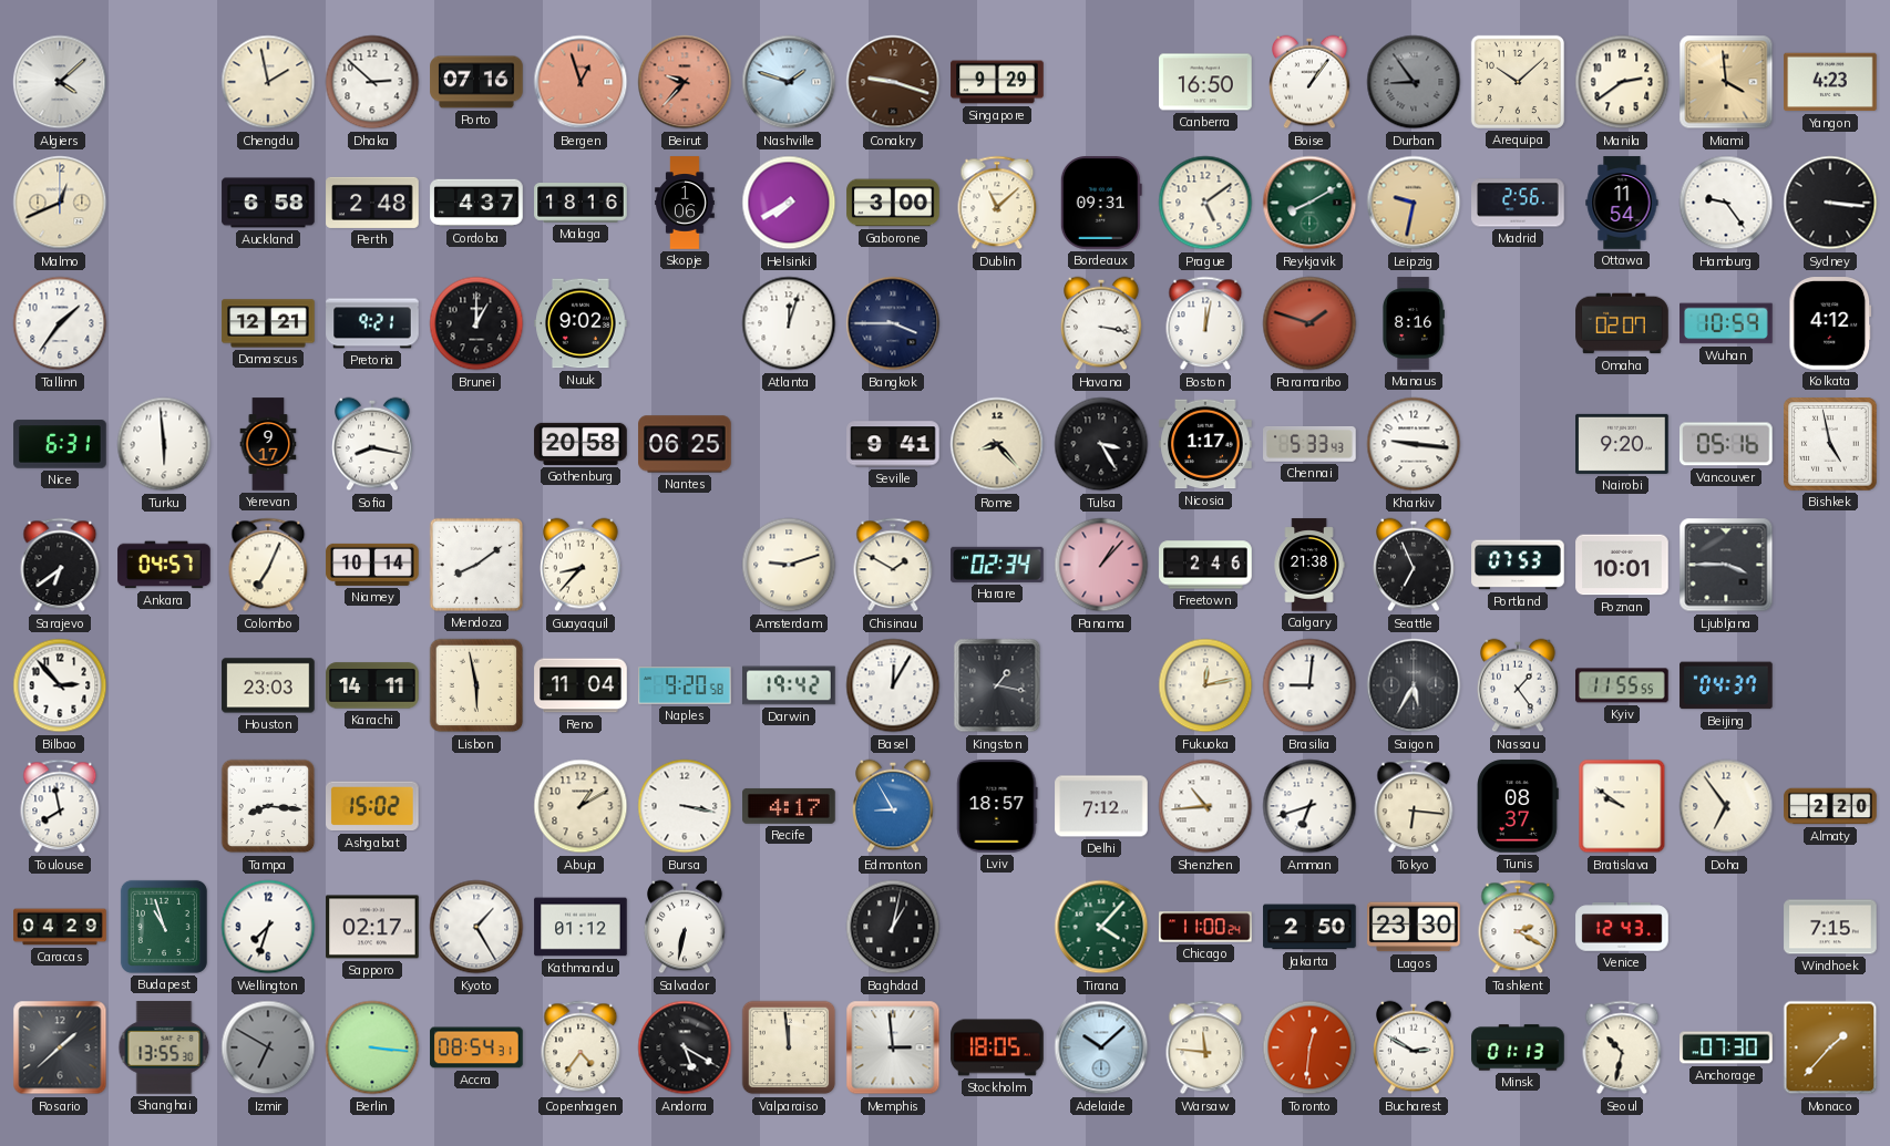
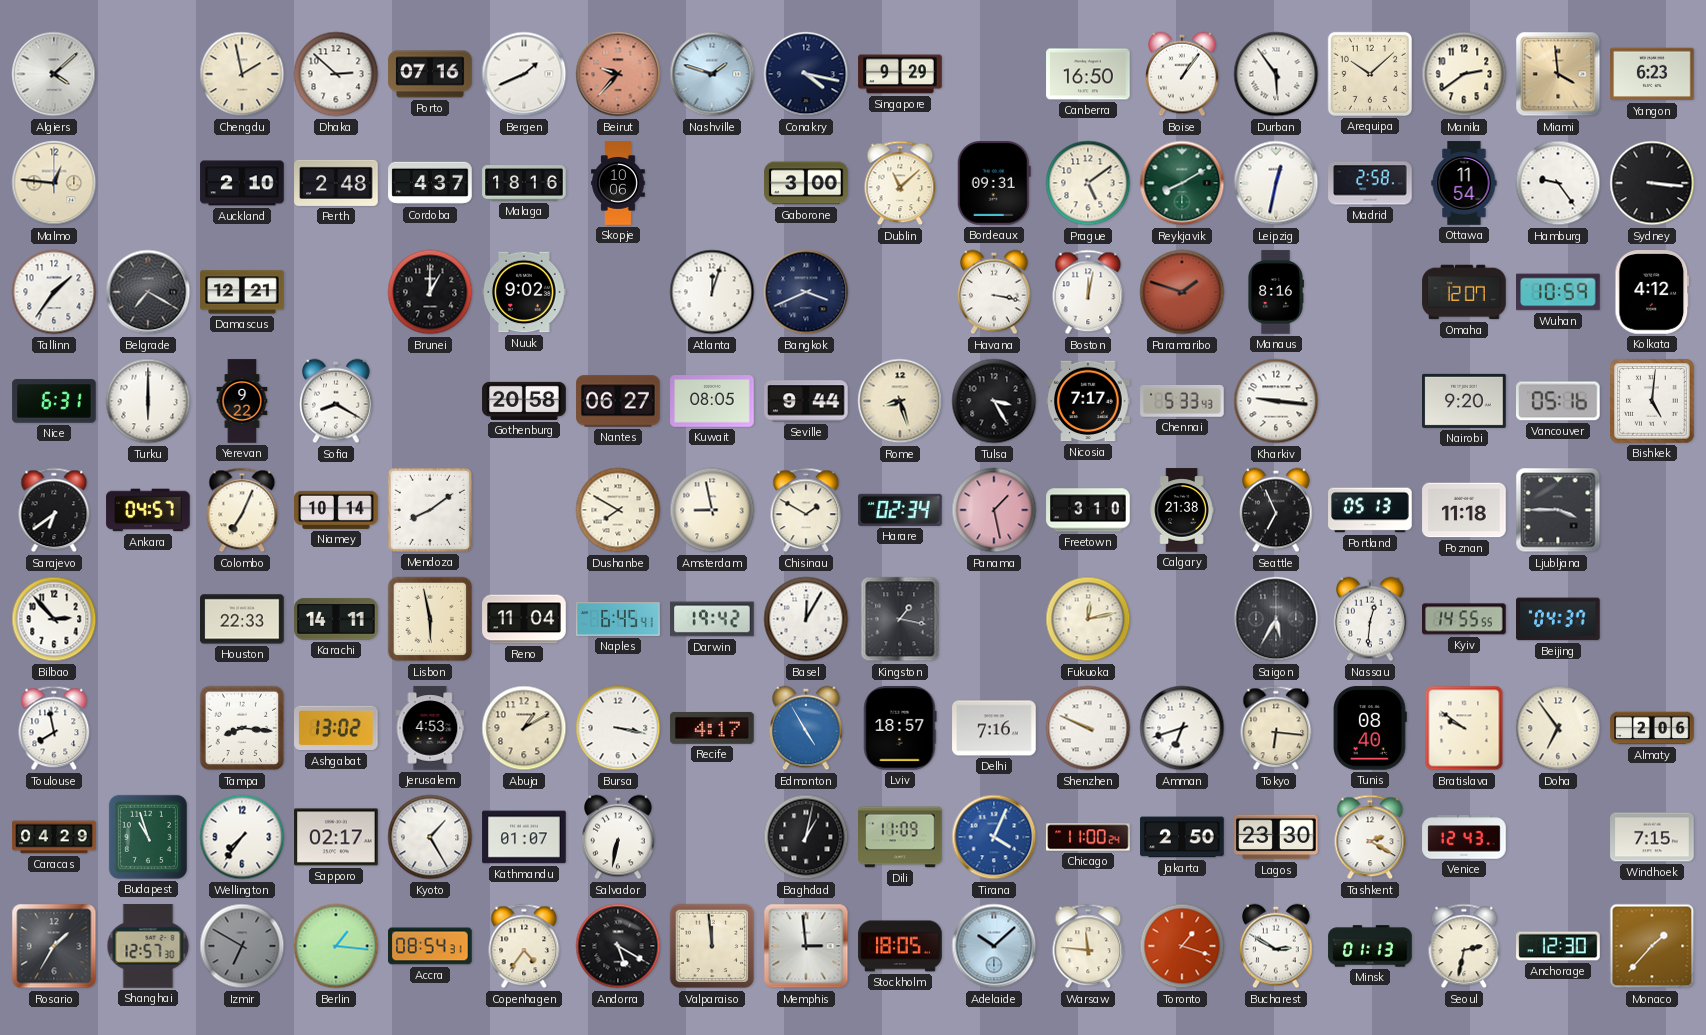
Bergen: 12:57 -> 1:41
Bergen dial: salmon -> white
Conakry: 9:18 -> 4:17
Conakry dial: brown -> navy
Durban: 8:54 -> 5:54
Durban dial: grey -> white
Yangon: 4:23 -> 6:23
Malmo: 12:41 -> 12:46
Auckland: 6:58 -> 2:10
Skopje: 1:06 -> 10:06
Helsinki: 7:40 -> none
Leipzig: 9:32 -> 12:32
Leipzig dial: champagne -> white
Madrid: 2:56 -> 2:58
Belgrade: none -> 7:20
Pretoria: 9:21 -> none
Bangkok: 3:45 -> 3:41
Omaha: 02:07 -> 12:07
Turku: 5:59 -> 6:00
Yerevan: 9:17 -> 9:22
Sofia: 8:17 -> 8:20
Nantes: 06:25 -> 06:27
Kuwait: none -> 08:05
Seville: 9:41 -> 9:44
Rome: 8:23 -> 8:27
Nicosia: 1:17 -> 7:17
Bishkek: 4:58 -> 5:01
Guayaquil: 8:37 -> none
Dushanbe: none -> 7:50
Amsterdam: 9:12 -> 8:58
Panama: 1:07 -> 1:28
Freetown: 2:46 -> 3:10
Portland: 07:53 -> 05:13
Poznan: 10:01 -> 11:18
Houston: 23:03 -> 22:33
Naples: 9:20 -> 6:45
Brasilia: 9:01 -> none
Nassau: 1:24 -> 12:31
Kyiv: 11:55 -> 14:55
Ashgabat: 15:02 -> 13:02
Jerusalem: none -> 4:53
Edmonton: 8:55 -> 4:55
Delhi: 7:12 -> 7:16
Shenzhen: 10:44 -> 9:49
Tunis: 08:37 -> 08:40
Almaty: 2:20 -> 2:06
Wellington: 7:33 -> 7:36
Kathmandu: 01:12 -> 01:07
Dili: none -> 11:09
Tirana: 4:07 -> 4:04
Tirana dial: green -> blue
Rosario: 1:38 -> 1:35
Shanghai: 13:55 -> 12:57
Berlin: 3:16 -> 1:16
Toronto: 12:31 -> 1:18
Seoul: 10:32 -> 2:32
Anchorage: 07:30 -> 12:30
